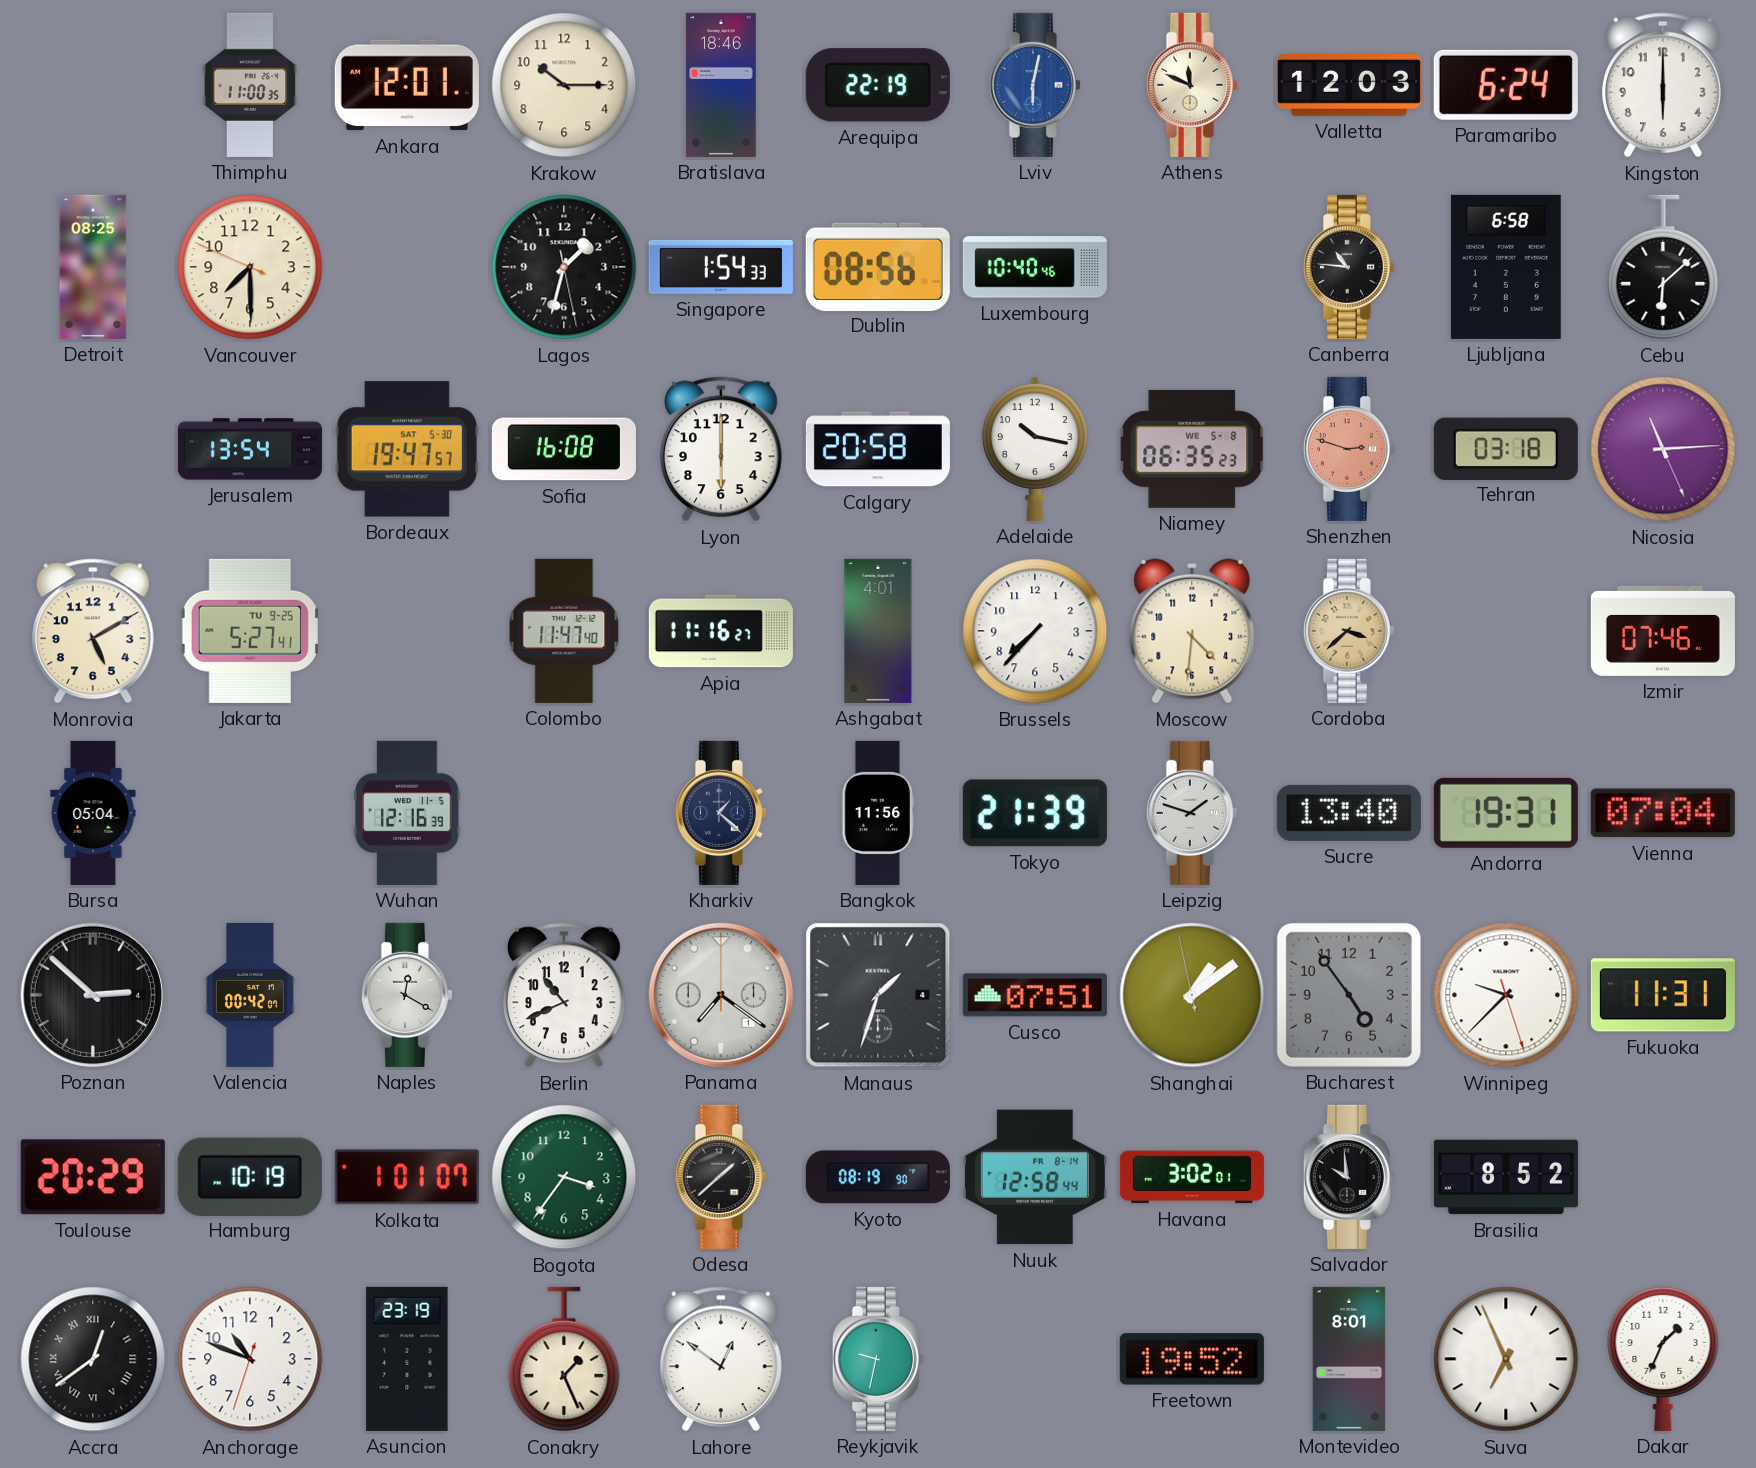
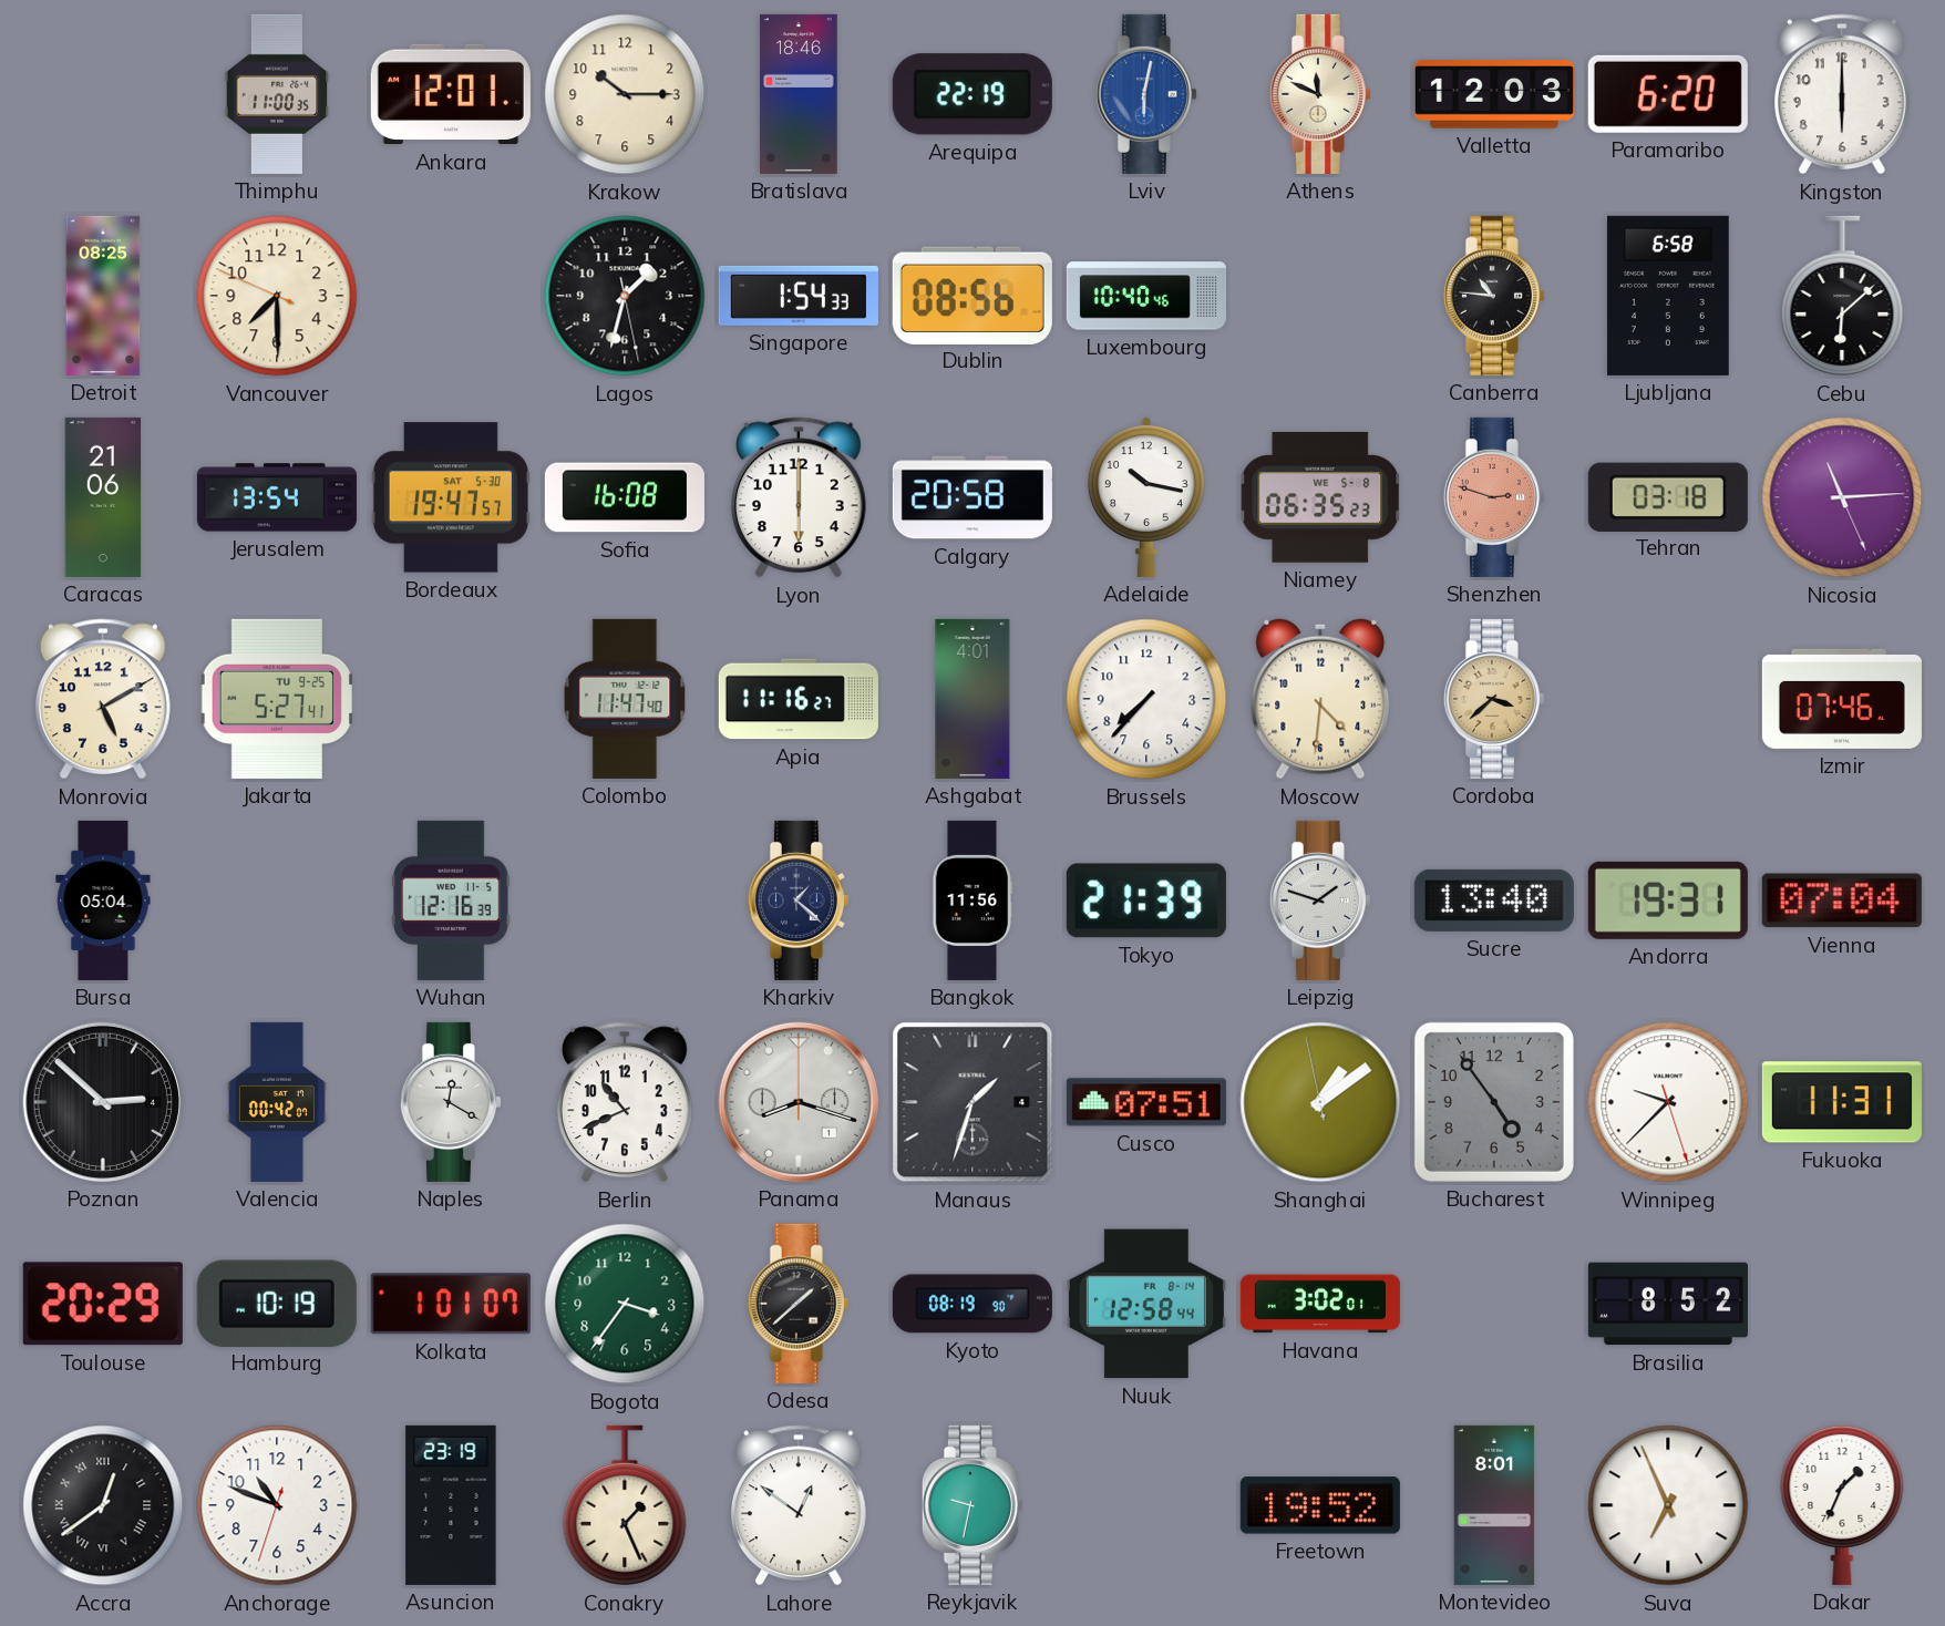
Paramaribo: 6:24 -> 6:20
Caracas: none -> 21:06
Panama: 7:21 -> 8:18
Salvador: 9:59 -> none
